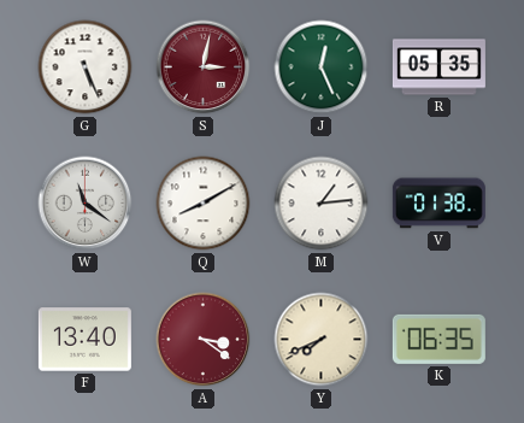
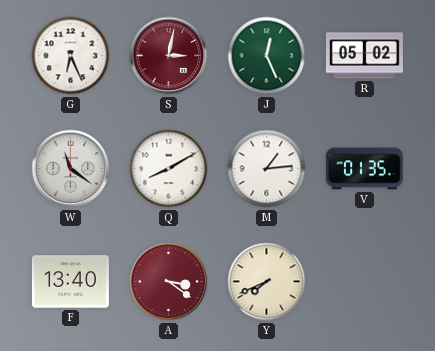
G: 5:26 -> 6:26
R: 05:35 -> 05:02
V: 01:38 -> 01:35
K: 06:35 -> none
